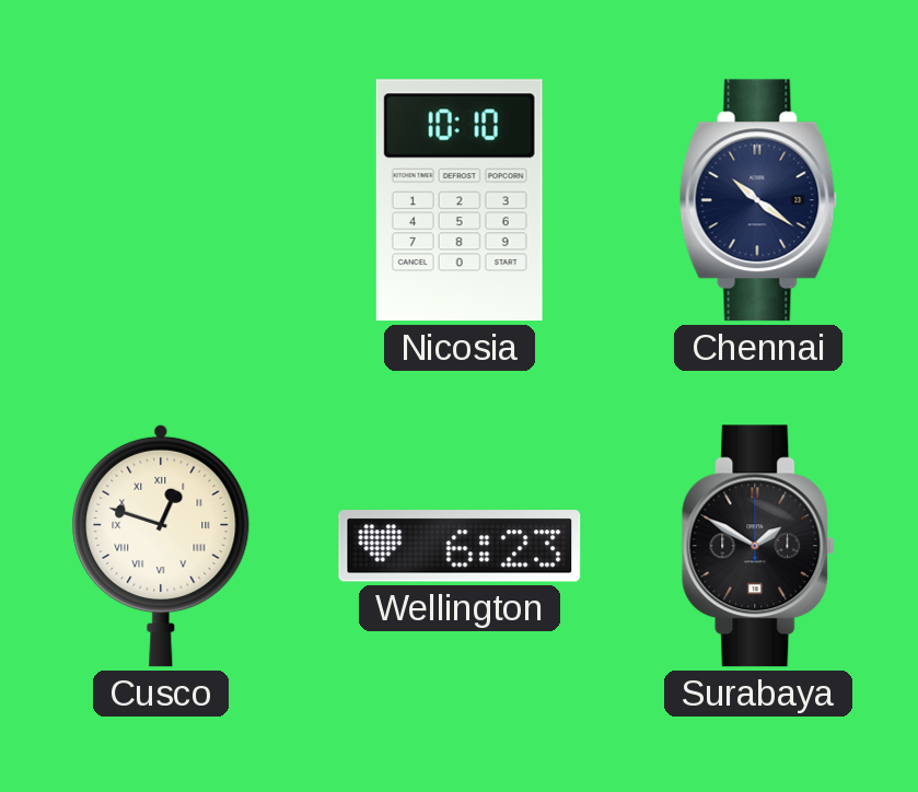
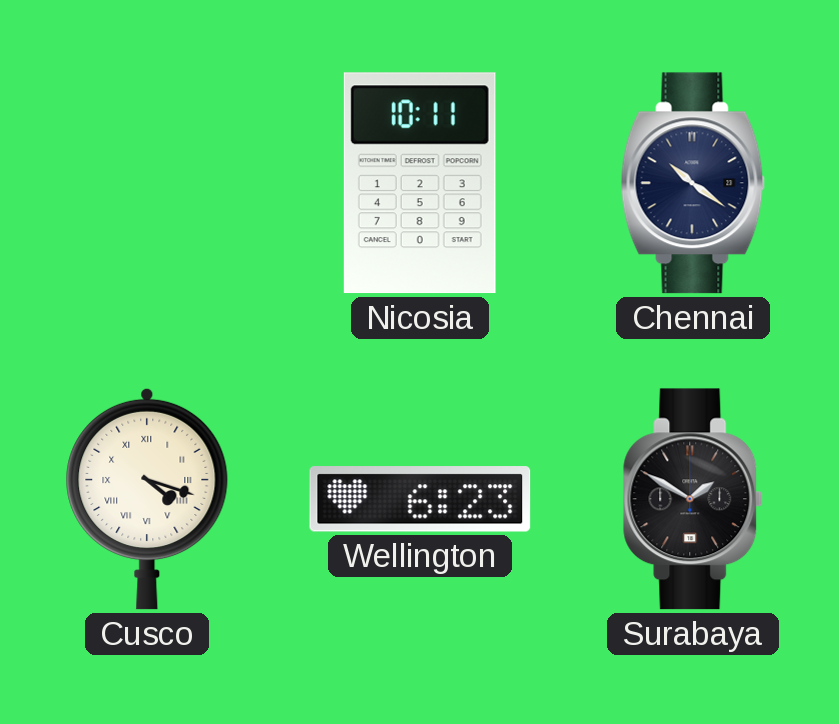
Nicosia: 10:10 -> 10:11
Cusco: 12:48 -> 4:18
